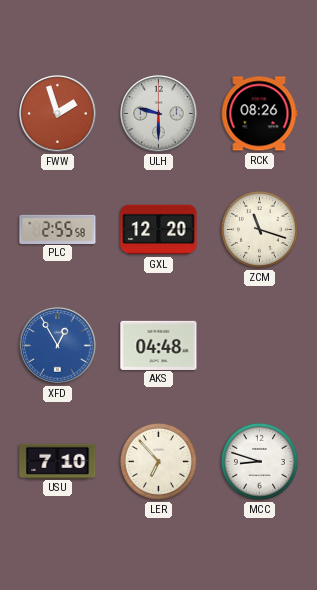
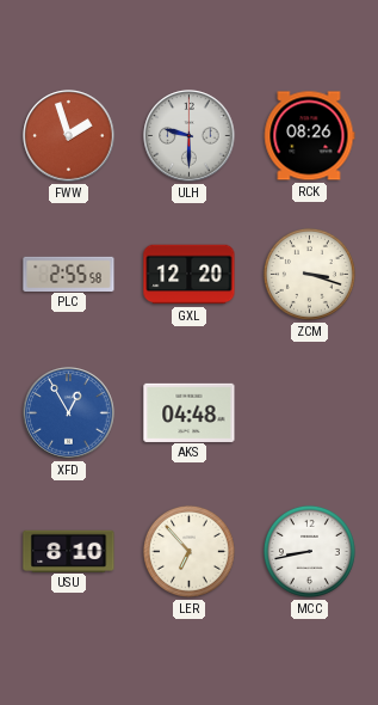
ZCM: 11:18 -> 3:18
USU: 7:10 -> 8:10
MCC: 8:48 -> 8:43
